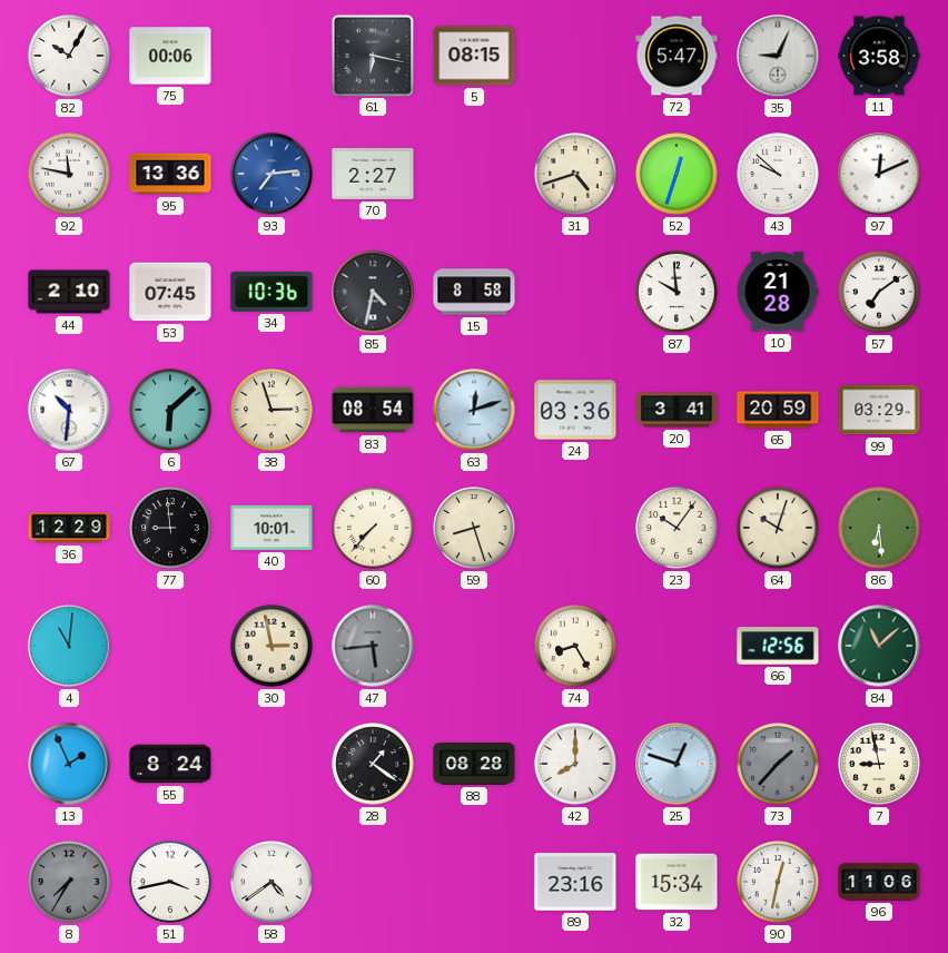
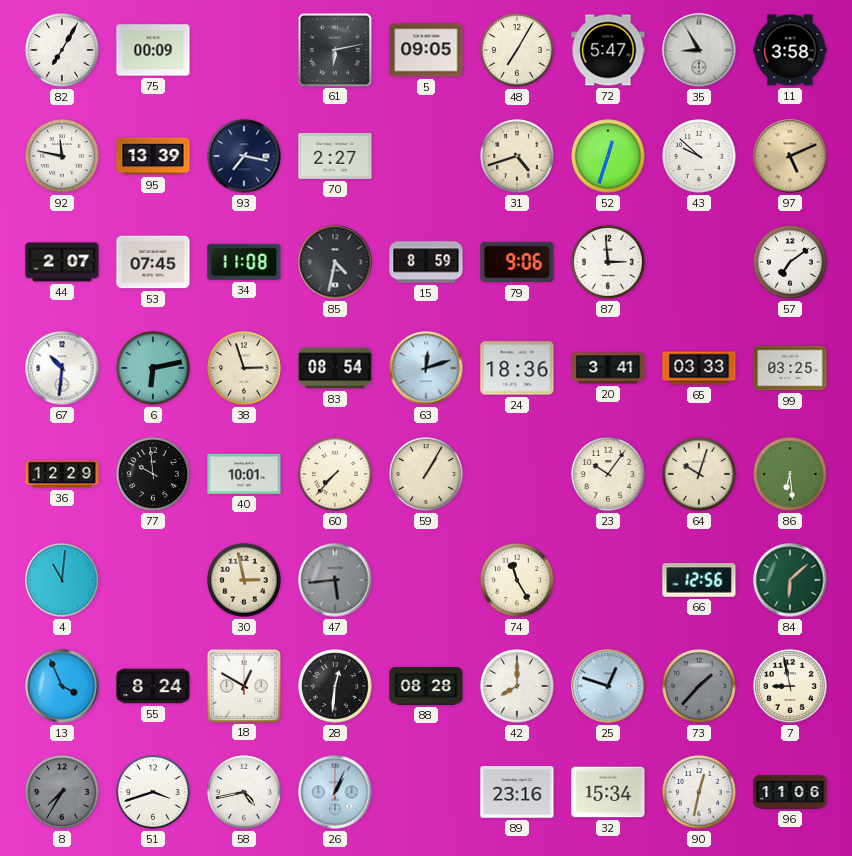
82: 10:05 -> 7:05
75: 00:06 -> 00:09
61: 6:17 -> 6:13
5: 08:15 -> 09:05
48: none -> 7:05
35: 9:04 -> 8:55
95: 13:36 -> 13:39
93: 7:14 -> 7:17
93 dial: blue -> navy
97: 12:11 -> 5:11
97 dial: white -> champagne
44: 2:10 -> 2:07
34: 10:36 -> 11:08
15: 8:58 -> 8:59
79: none -> 9:06
87: 9:59 -> 2:59
10: 21:28 -> none
6: 6:08 -> 6:13
24: 03:36 -> 18:36
65: 20:59 -> 03:33
99: 03:29 -> 03:25
77: 8:59 -> 9:59
59: 8:27 -> 1:05
74: 8:25 -> 11:25
84: 11:08 -> 6:08
13: 1:56 -> 3:56
18: none -> 12:50
28: 1:21 -> 12:31
51: 3:43 -> 3:42
58: 4:39 -> 4:43
26: none -> 1:04
